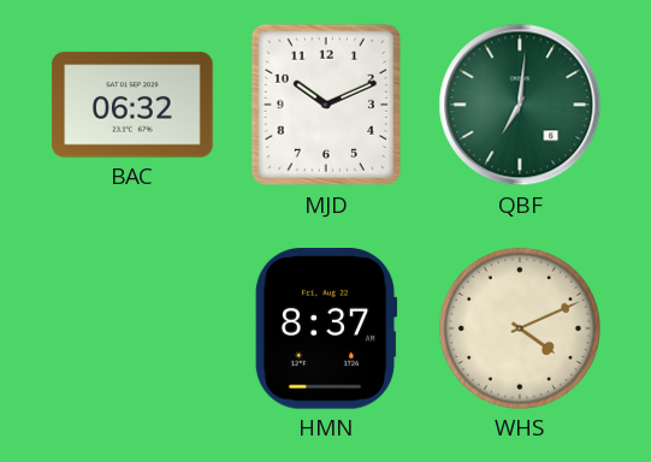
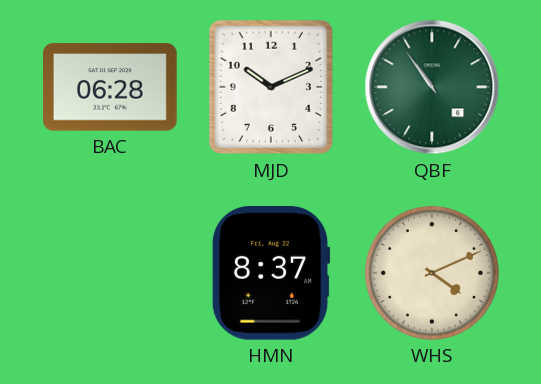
BAC: 06:32 -> 06:28
QBF: 7:01 -> 10:54
